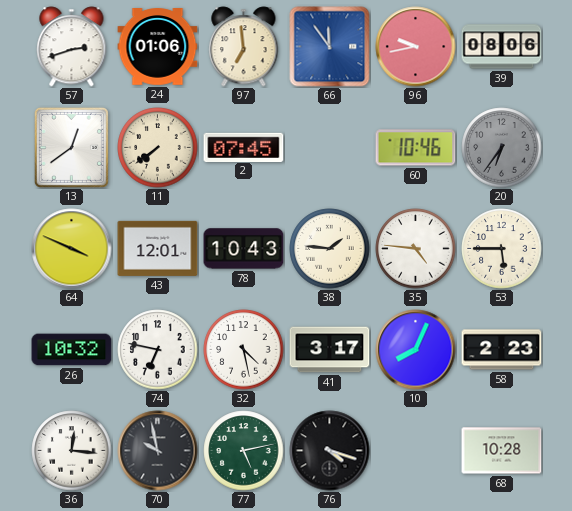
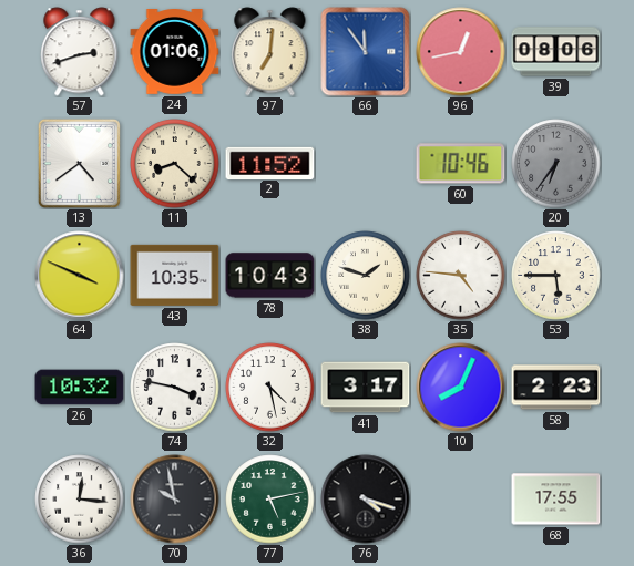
97: 6:59 -> 7:01
96: 9:43 -> 12:43
13: 12:39 -> 4:39
11: 7:39 -> 8:22
2: 07:45 -> 11:52
43: 12:01 -> 10:35
38: 1:46 -> 1:48
74: 6:47 -> 3:47
68: 10:28 -> 17:55
